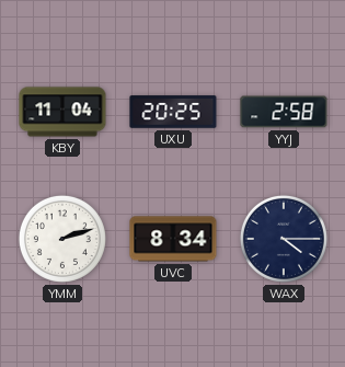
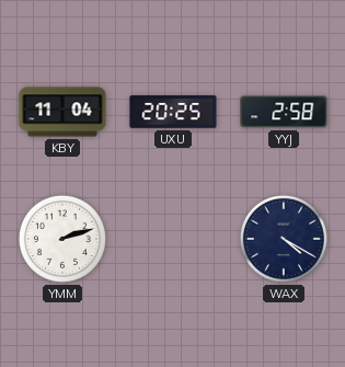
UVC: 8:34 -> none
WAX: 4:15 -> 4:20
